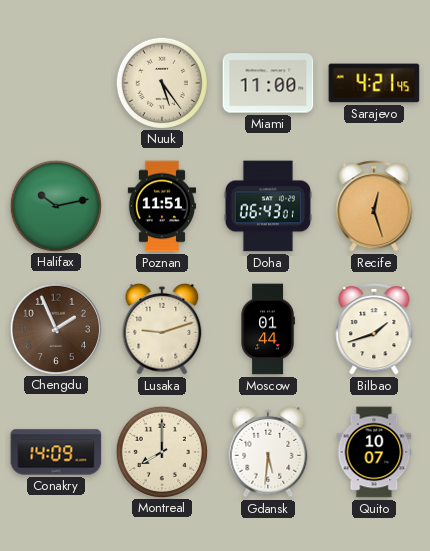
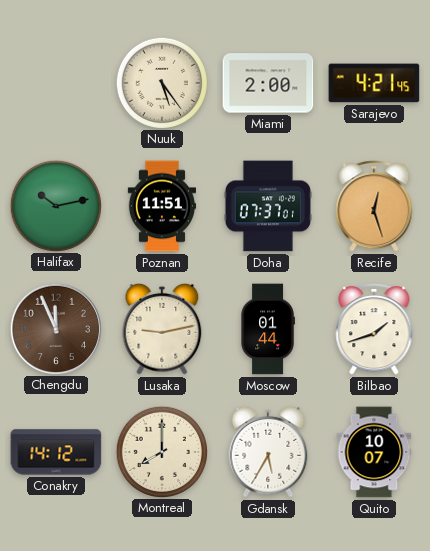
Miami: 11:00 -> 2:00
Doha: 06:43 -> 07:37
Chengdu: 1:56 -> 11:56
Lusaka: 9:12 -> 9:13
Conakry: 14:09 -> 14:12
Gdansk: 5:31 -> 5:35
